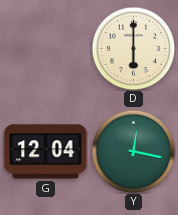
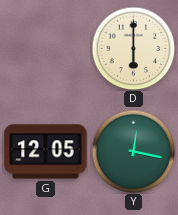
G: 12:04 -> 12:05
